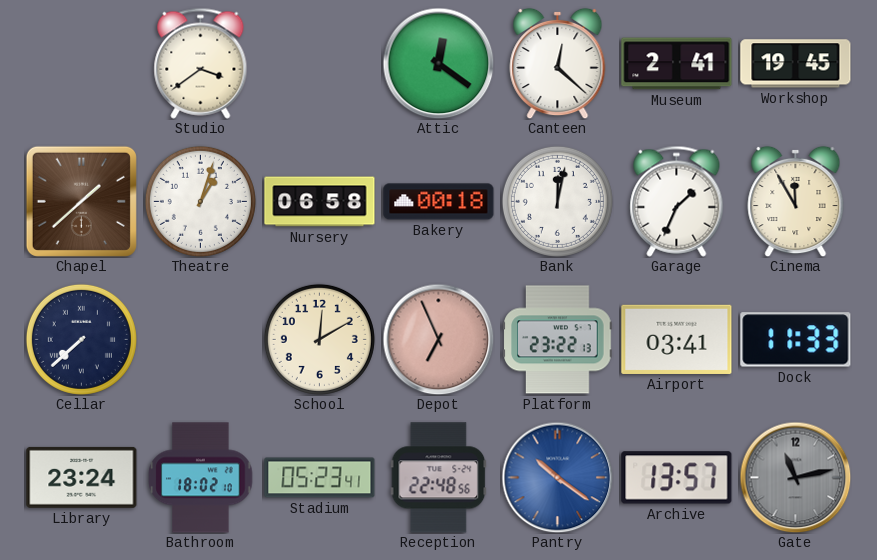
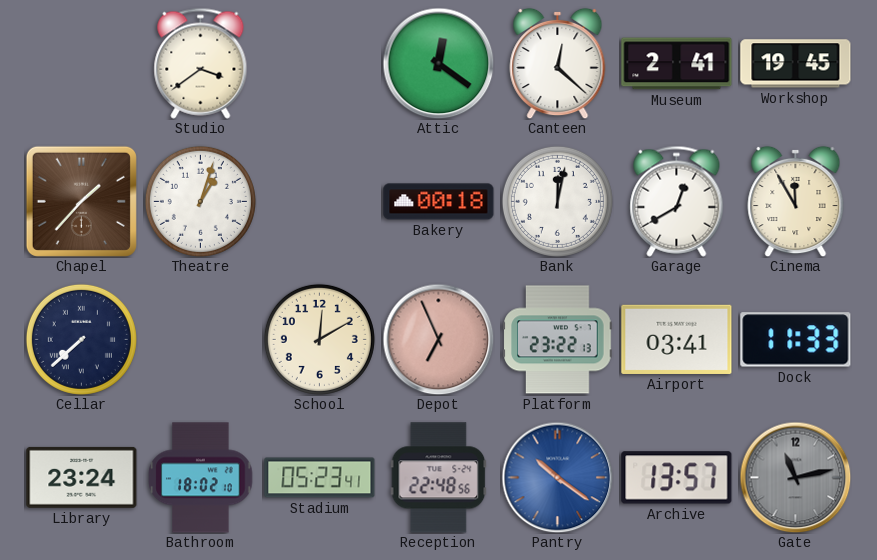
Chapel: 1:38 -> 1:37
Nursery: 06:58 -> none
Garage: 1:34 -> 12:40
